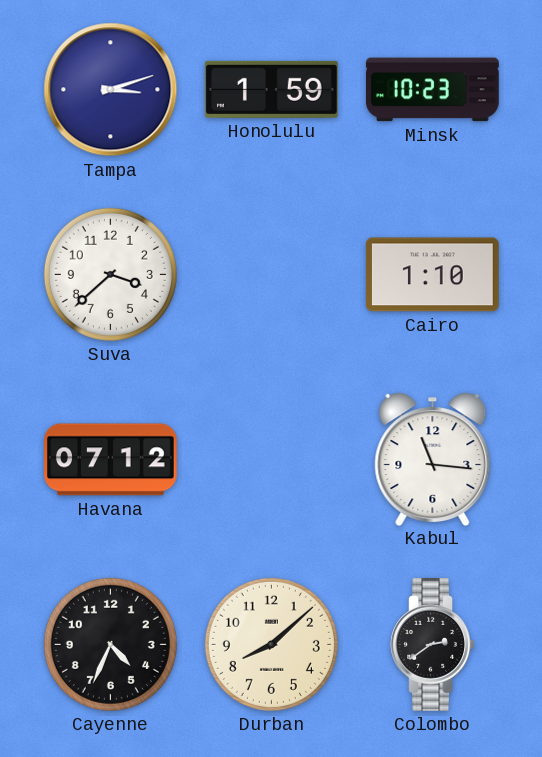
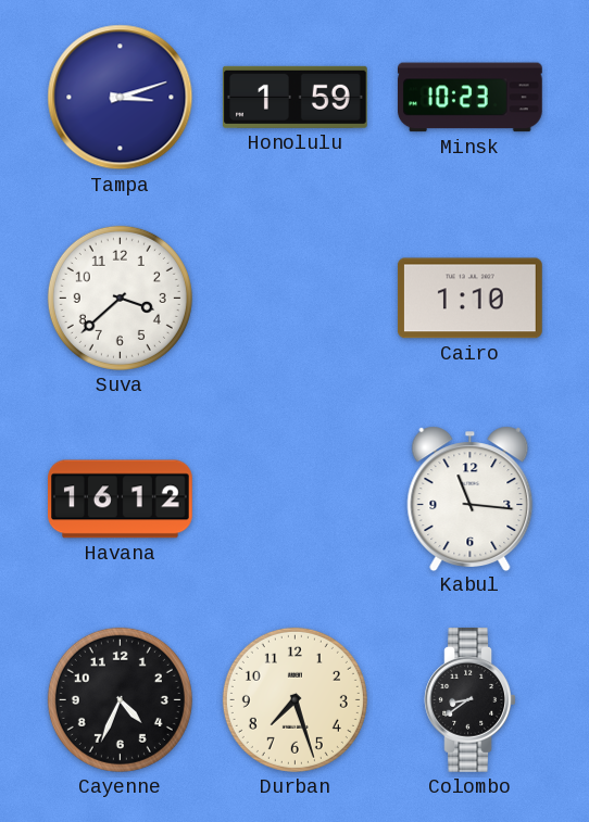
Havana: 07:12 -> 16:12
Durban: 8:08 -> 7:27
Colombo: 2:39 -> 8:39
